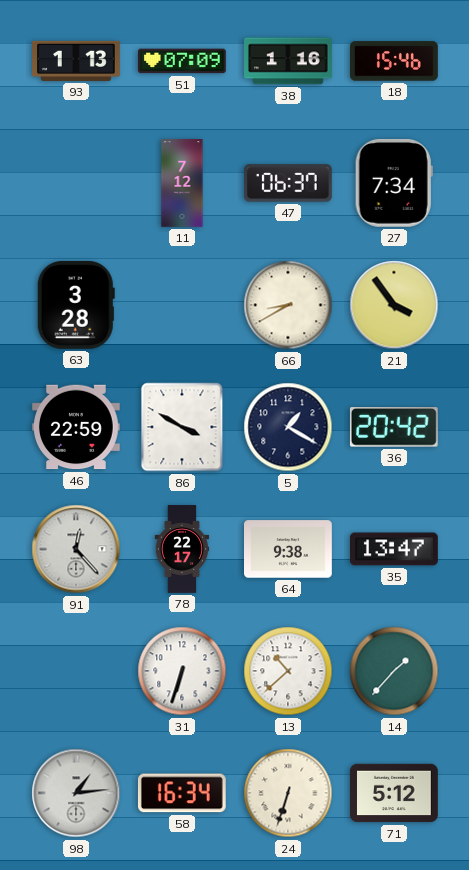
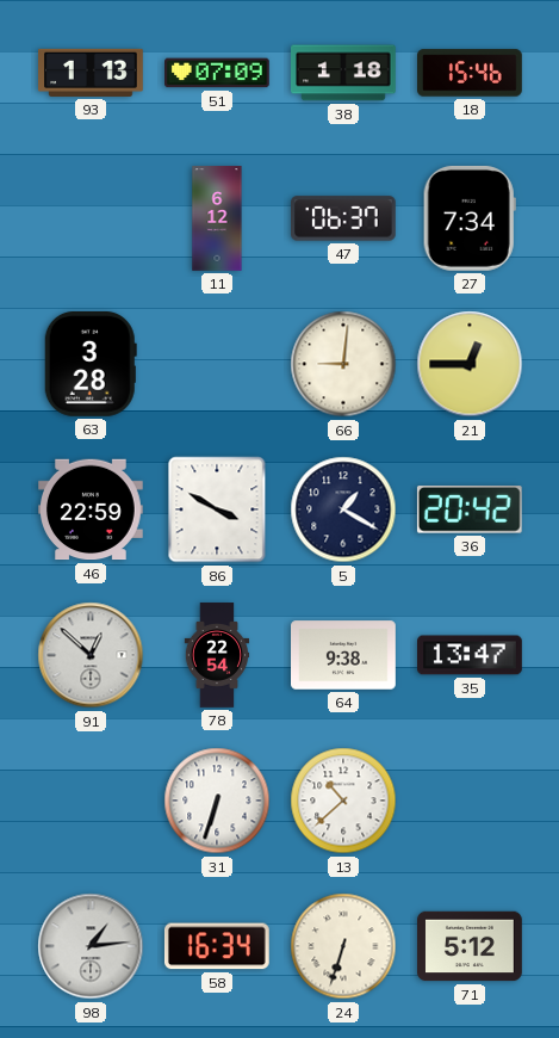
38: 1:16 -> 1:18
11: 7:12 -> 6:12
66: 8:40 -> 9:01
21: 3:54 -> 12:45
91: 12:23 -> 12:52
78: 22:17 -> 22:54
14: 1:37 -> none
